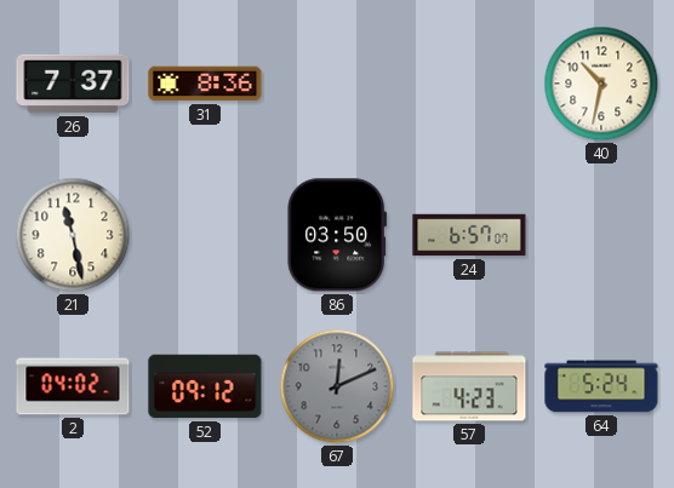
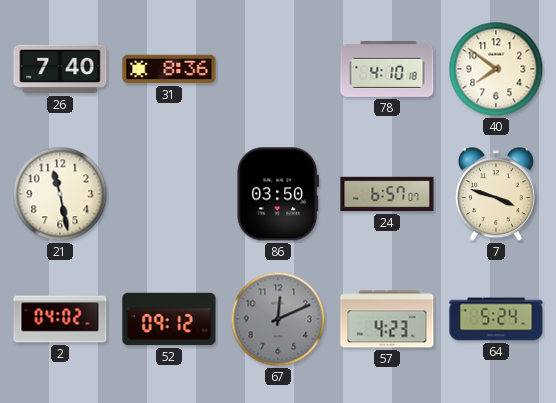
26: 7:37 -> 7:40
78: none -> 4:10
40: 10:32 -> 7:51
7: none -> 3:48
